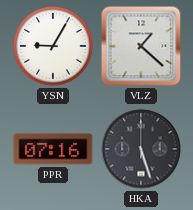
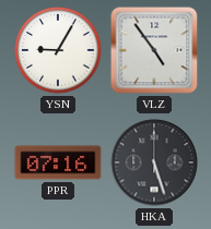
VLZ: 1:22 -> 4:54
